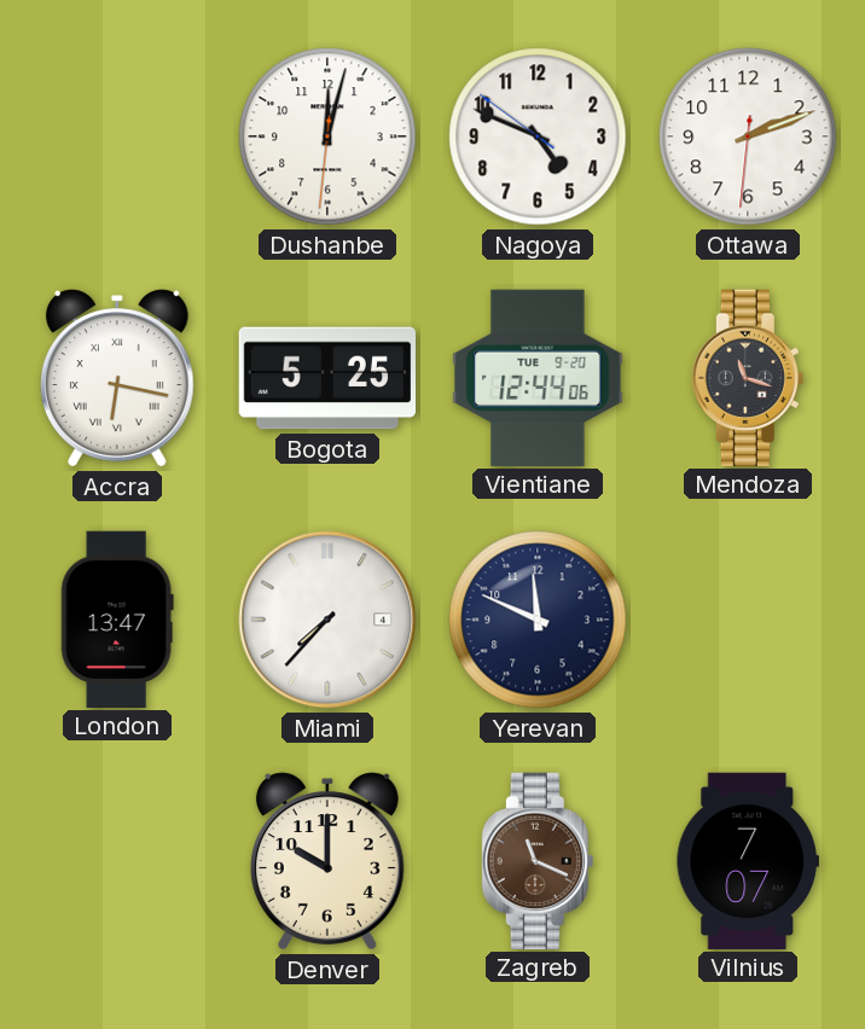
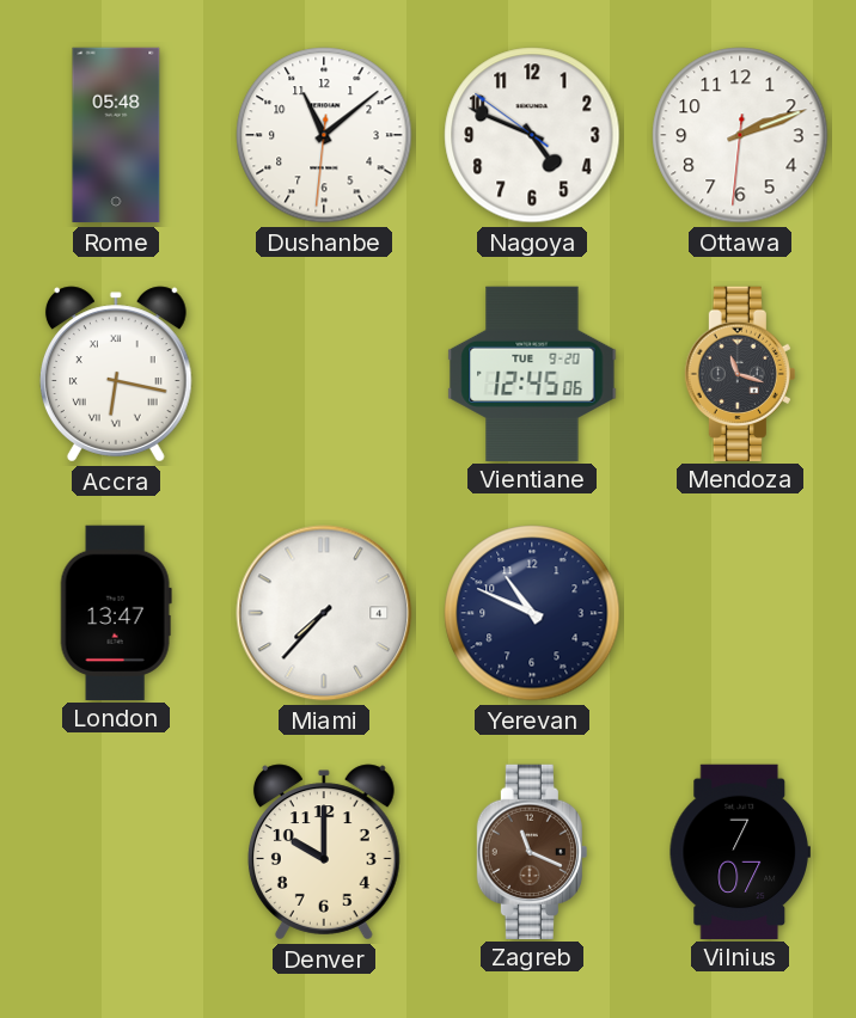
Rome: none -> 05:48
Dushanbe: 12:02 -> 11:08
Bogota: 5:25 -> none
Vientiane: 12:44 -> 12:45
Yerevan: 11:49 -> 10:49
